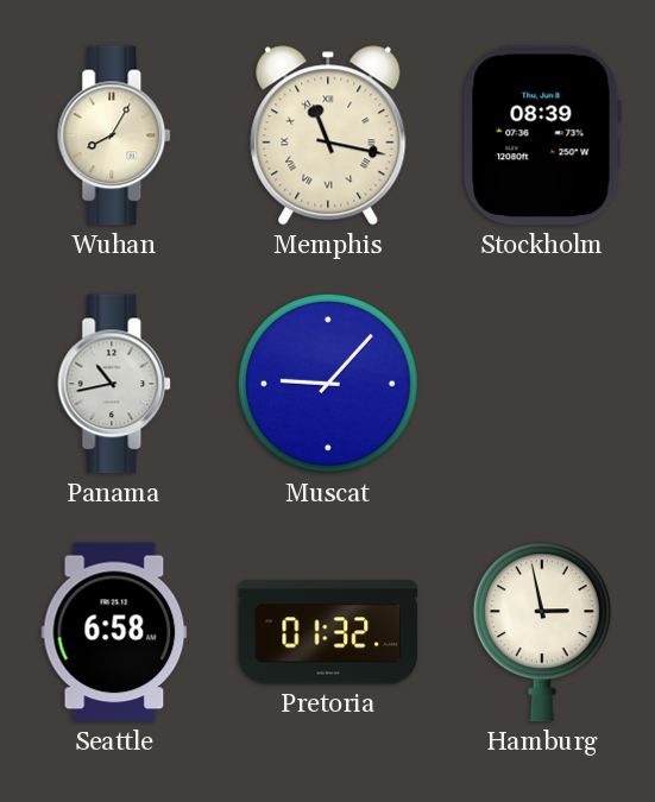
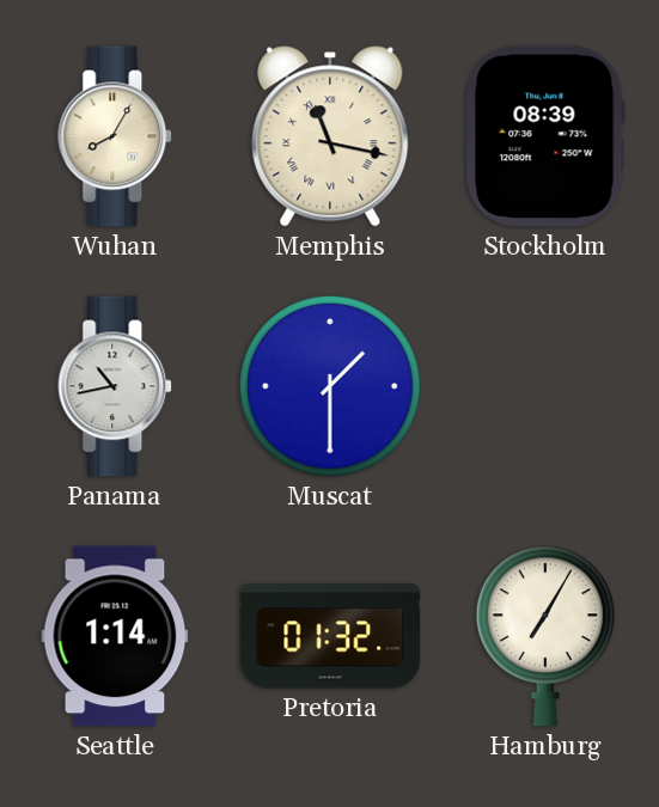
Muscat: 9:07 -> 1:30
Seattle: 6:58 -> 1:14
Hamburg: 2:58 -> 7:05
